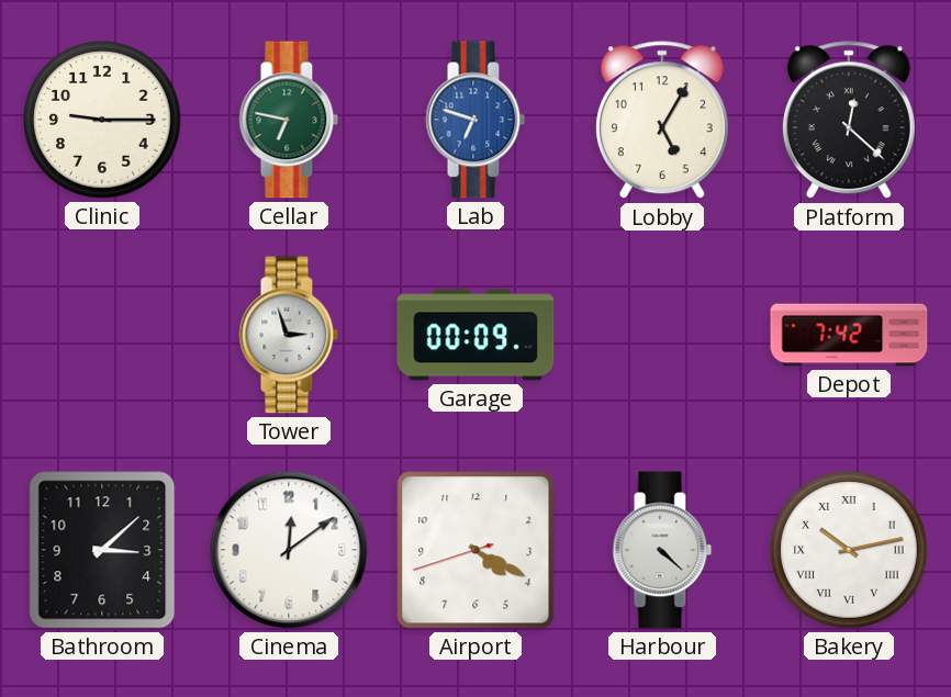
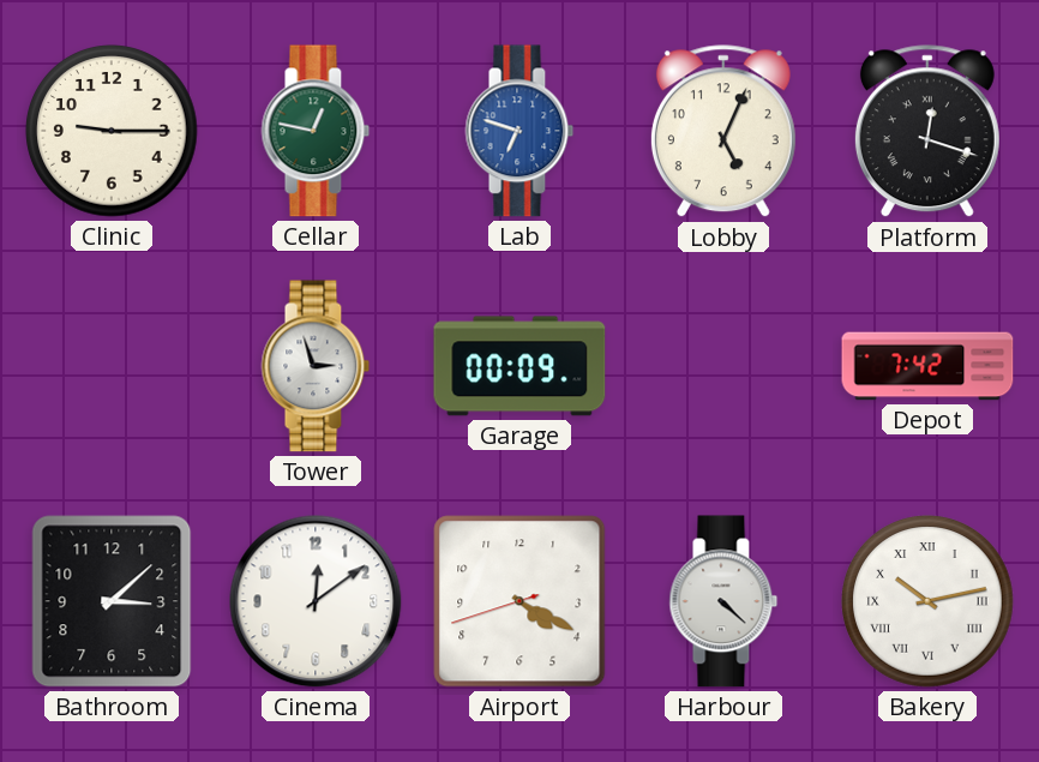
Cellar: 6:47 -> 12:47
Lobby: 5:05 -> 5:04
Platform: 12:22 -> 12:18
